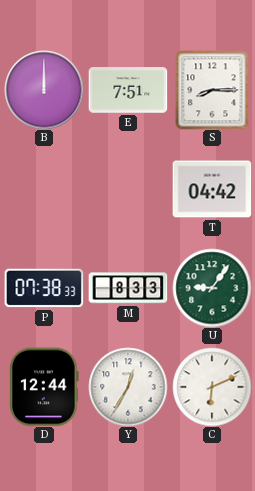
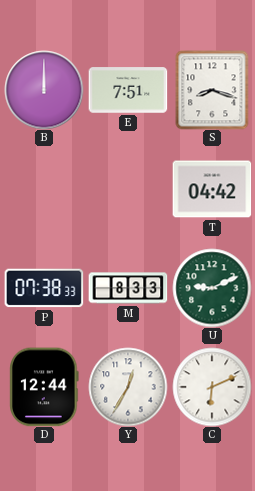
S: 8:15 -> 8:18
U: 9:06 -> 9:11
